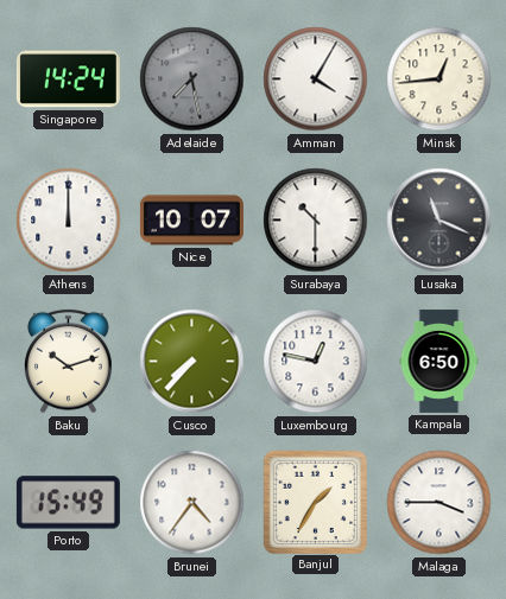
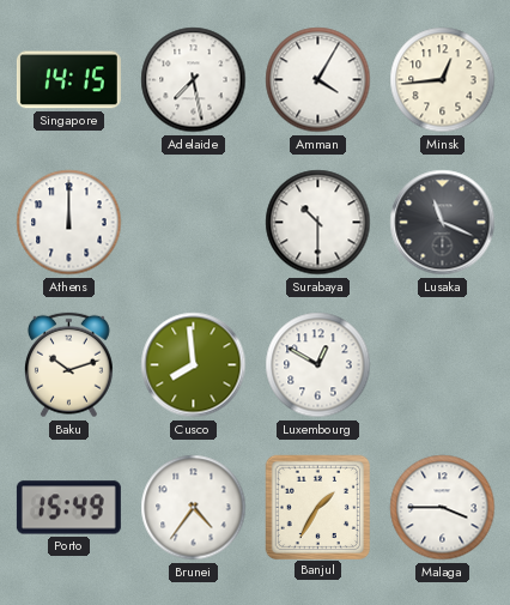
Singapore: 14:24 -> 14:15
Adelaide dial: grey -> white
Nice: 10:07 -> none
Cusco: 7:37 -> 7:59
Luxembourg: 12:47 -> 12:50
Kampala: 6:50 -> none
